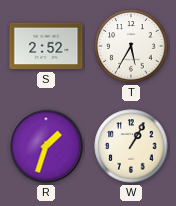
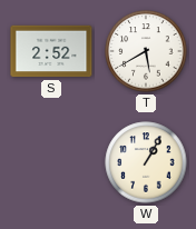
T: 5:35 -> 5:40
R: 1:33 -> none
